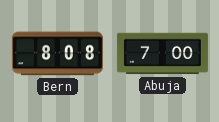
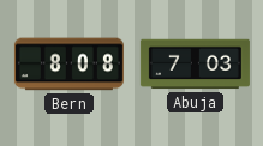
Abuja: 7:00 -> 7:03
